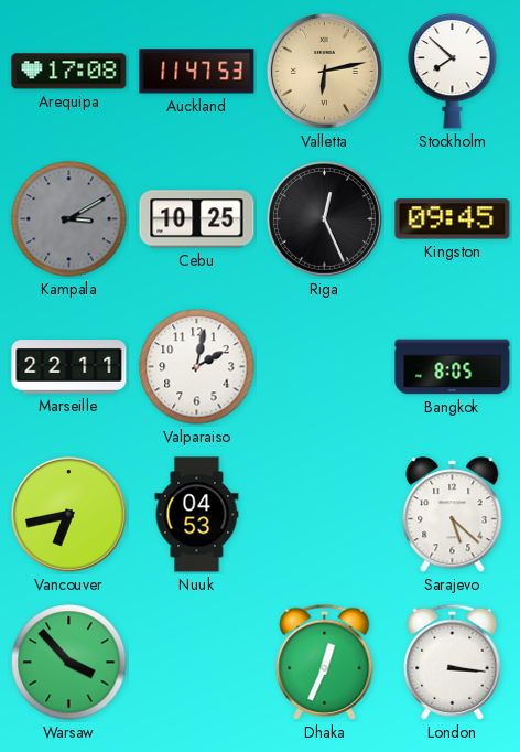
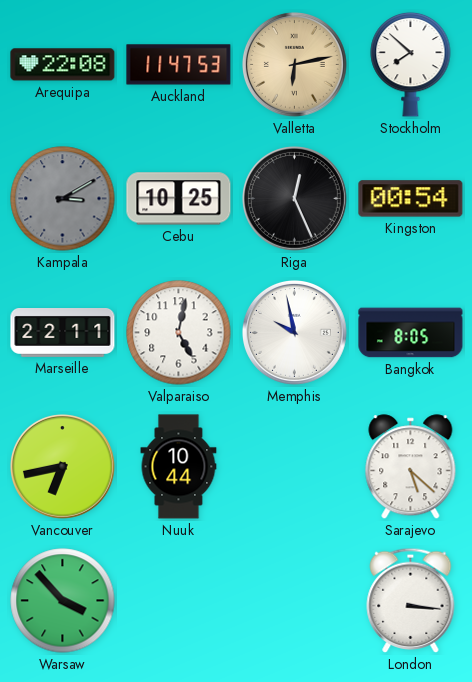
Arequipa: 17:08 -> 22:08
Kingston: 09:45 -> 00:54
Valparaiso: 2:02 -> 5:02
Memphis: none -> 9:58
Nuuk: 04:53 -> 10:44
Dhaka: 12:34 -> none
